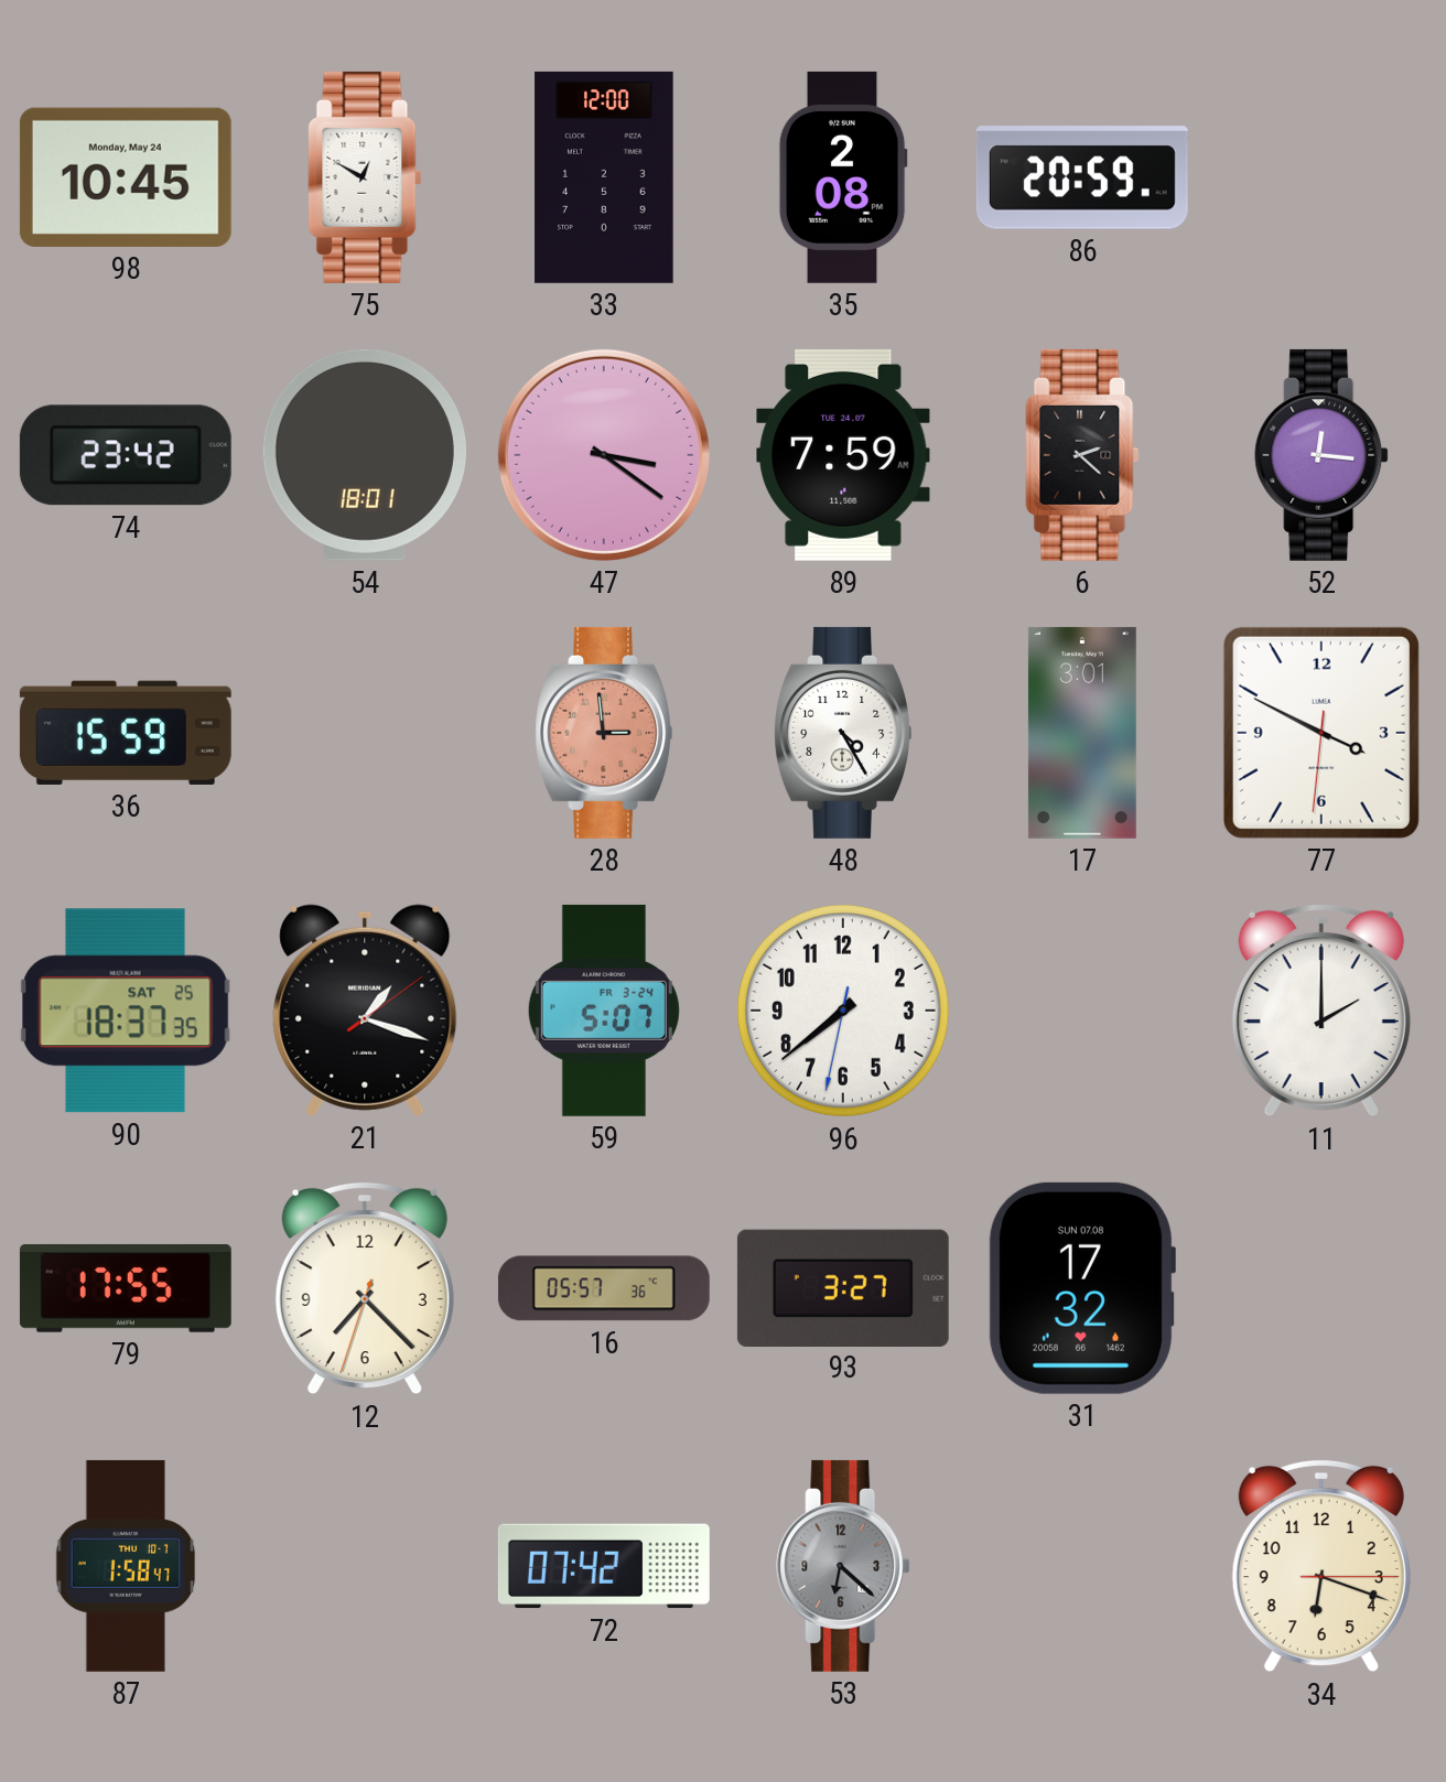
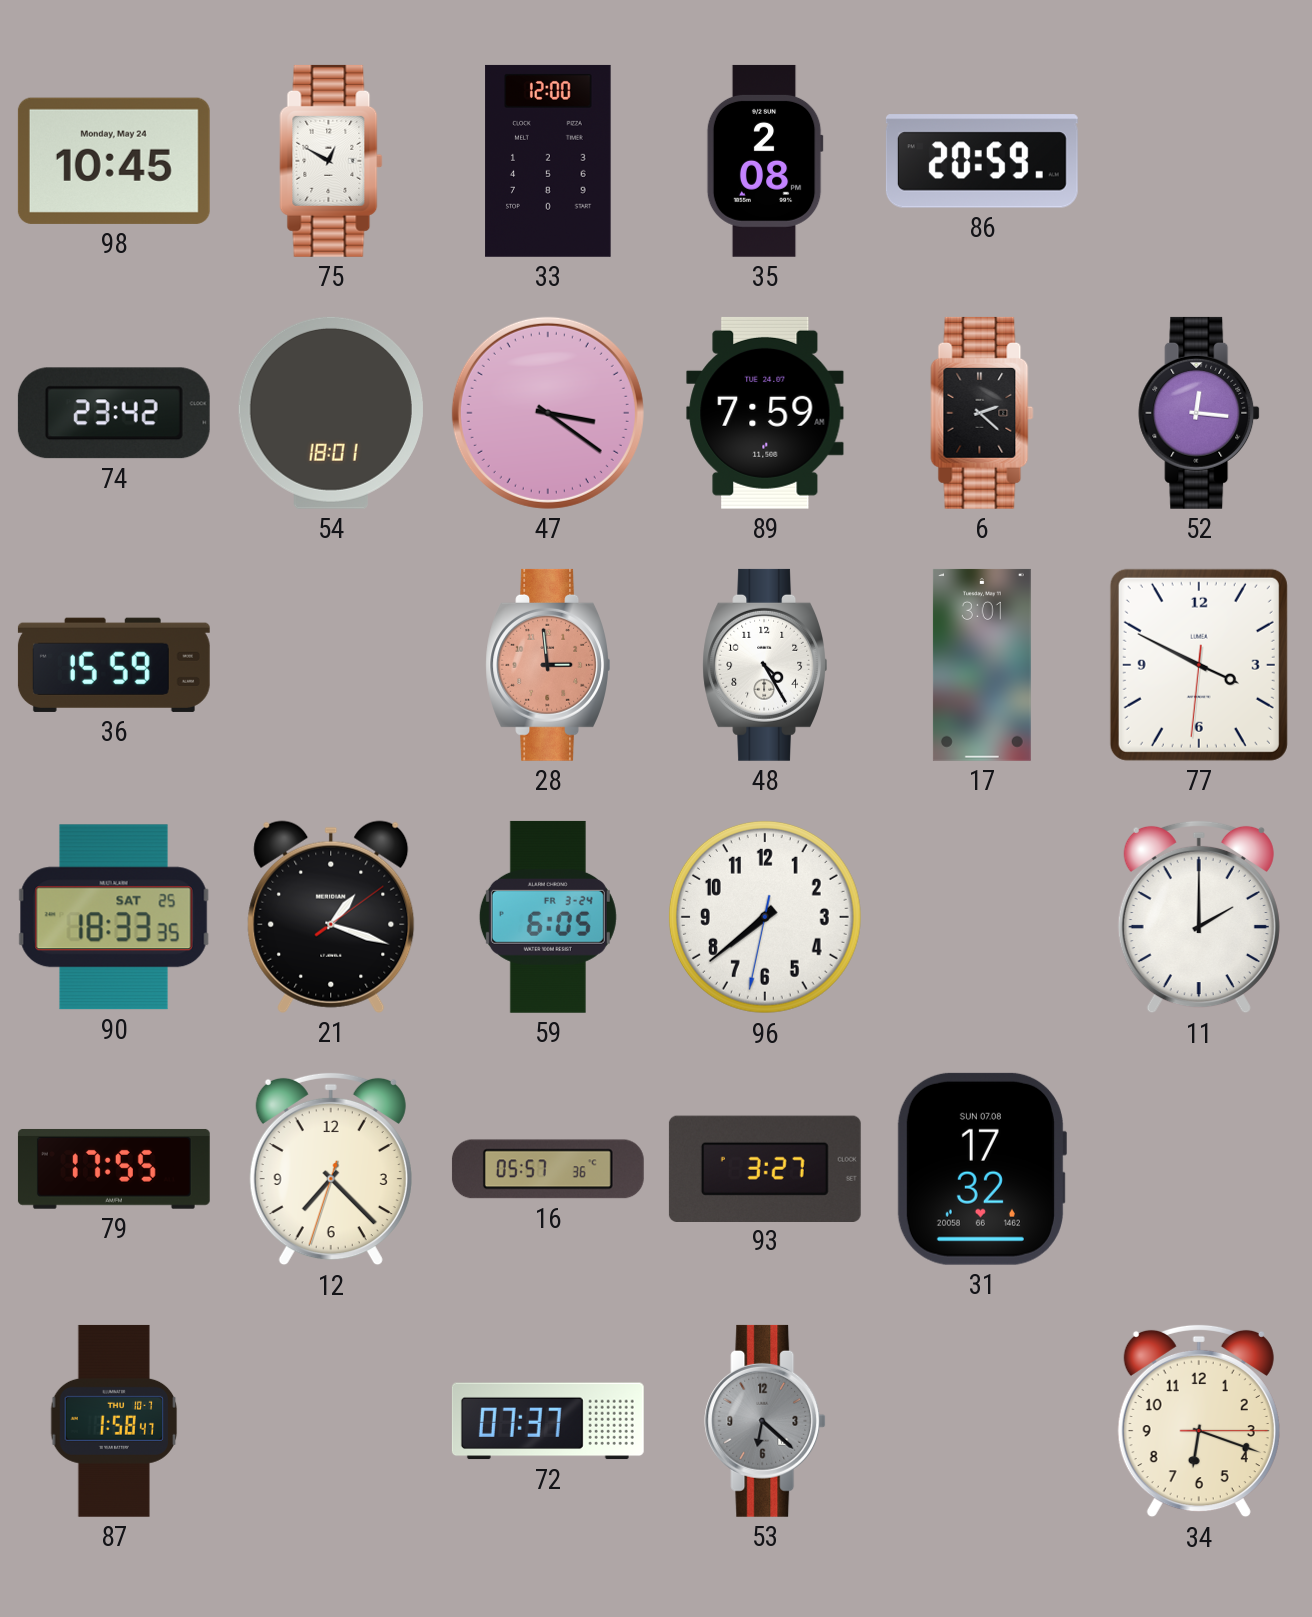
90: 18:37 -> 18:33
59: 5:07 -> 6:05
72: 07:42 -> 07:37
